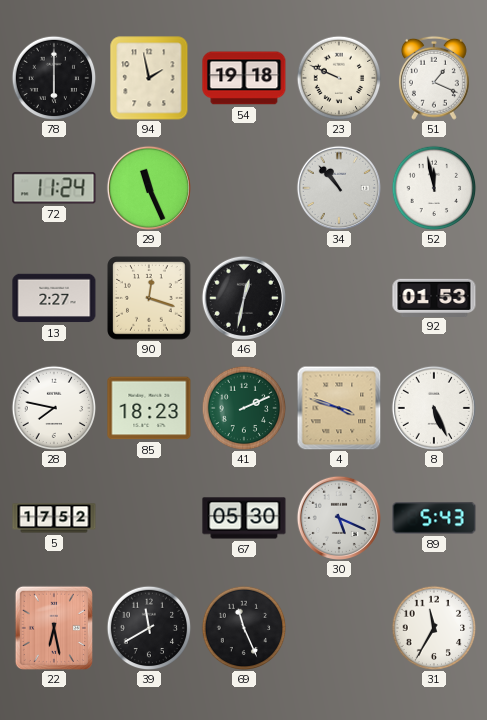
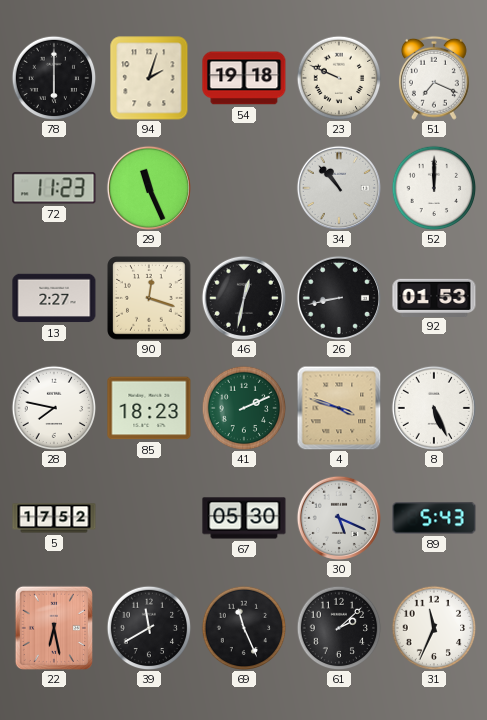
94: 1:58 -> 2:03
51: 1:19 -> 7:19
72: 11:24 -> 11:23
52: 11:58 -> 12:00
26: none -> 8:43
61: none -> 2:08
31: 11:35 -> 11:34
